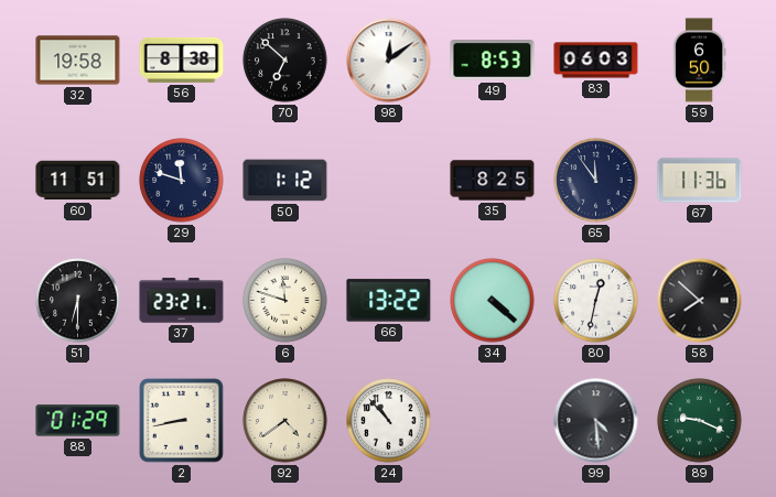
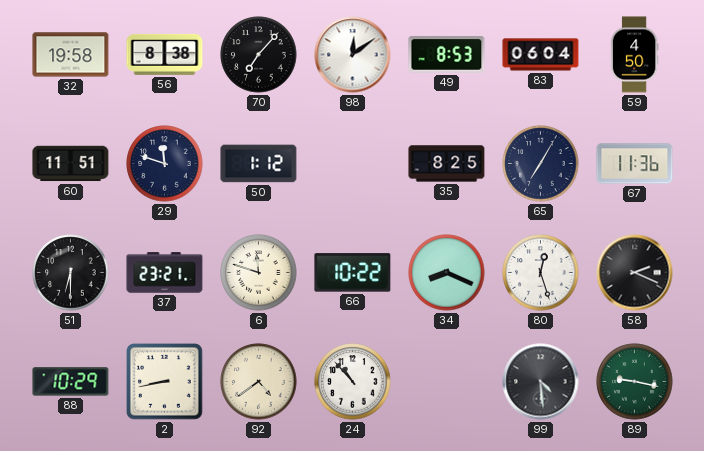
70: 6:52 -> 7:07
83: 06:03 -> 06:04
59: 6:50 -> 4:50
65: 11:54 -> 7:05
66: 13:22 -> 10:22
34: 4:22 -> 8:19
80: 12:32 -> 12:27
58: 7:52 -> 2:19
88: 01:29 -> 10:29
89: 9:19 -> 9:17
